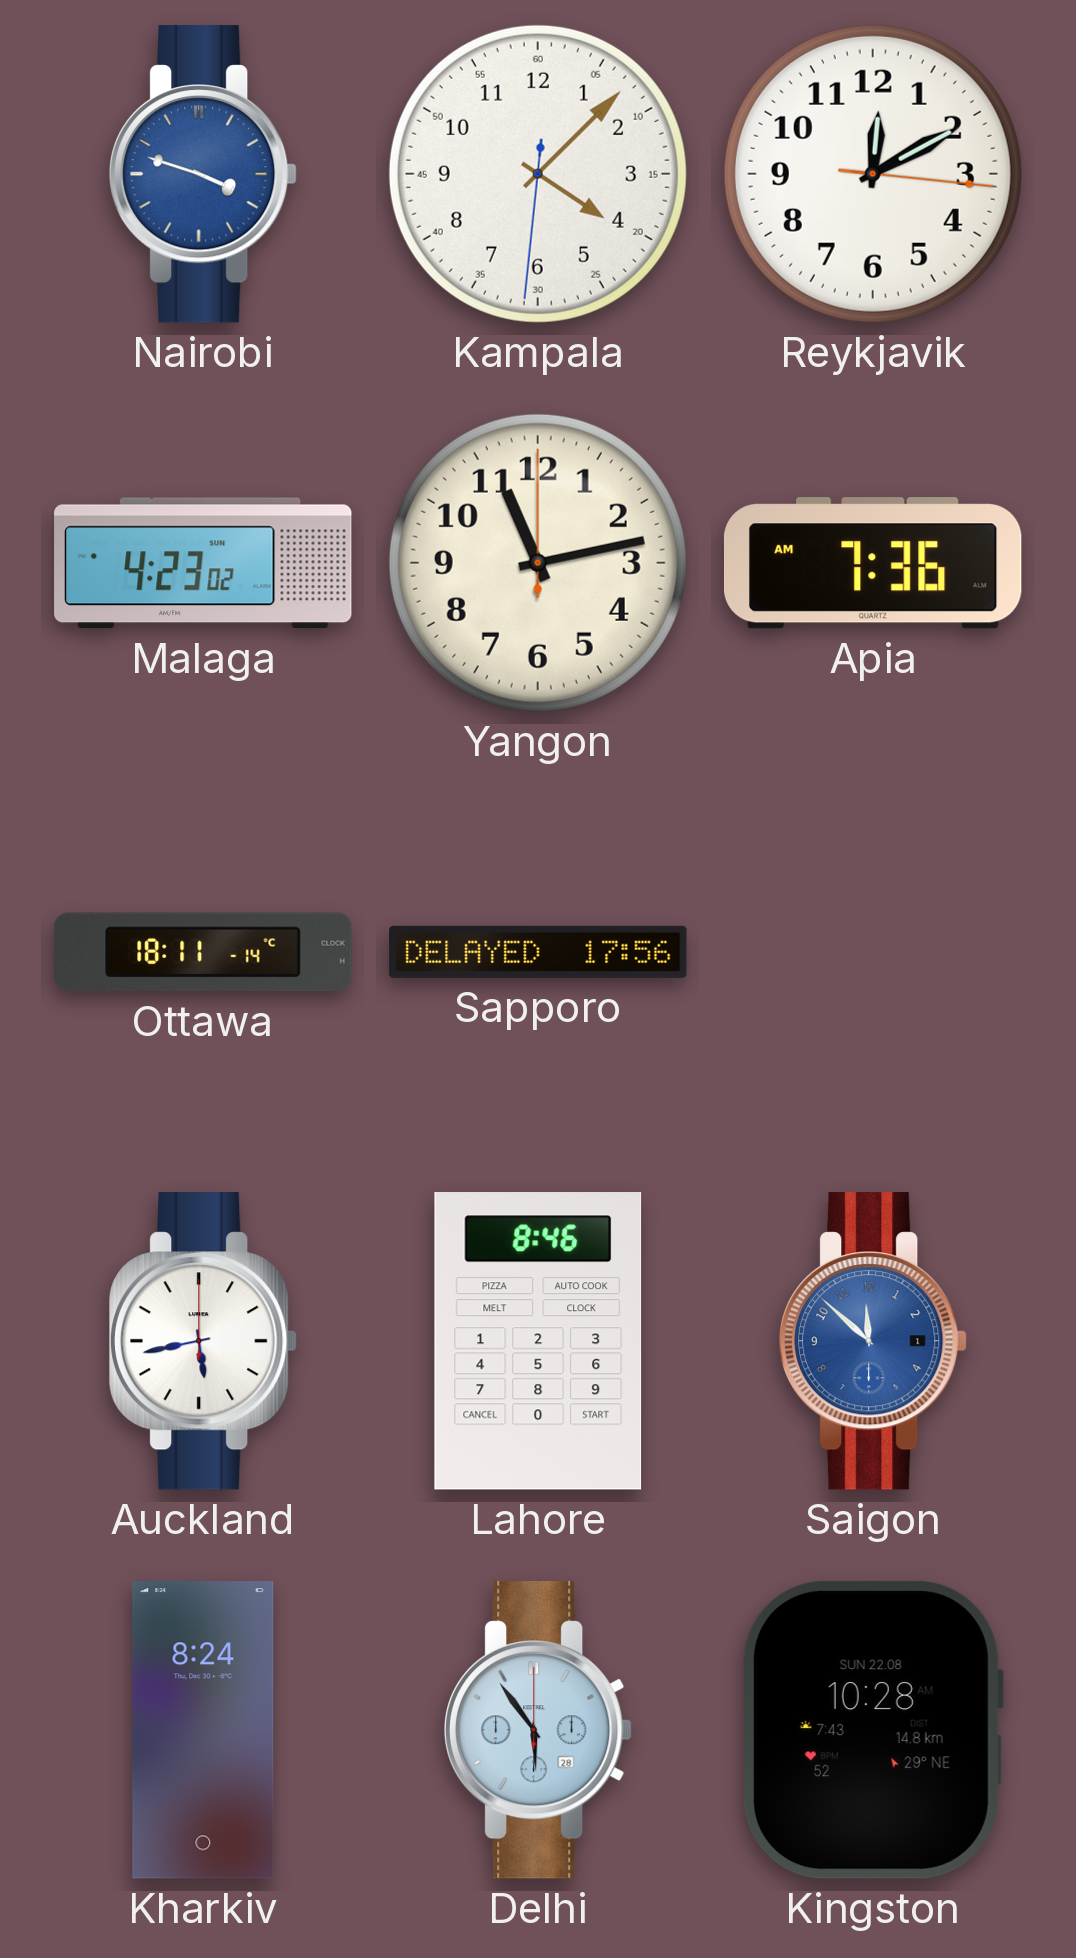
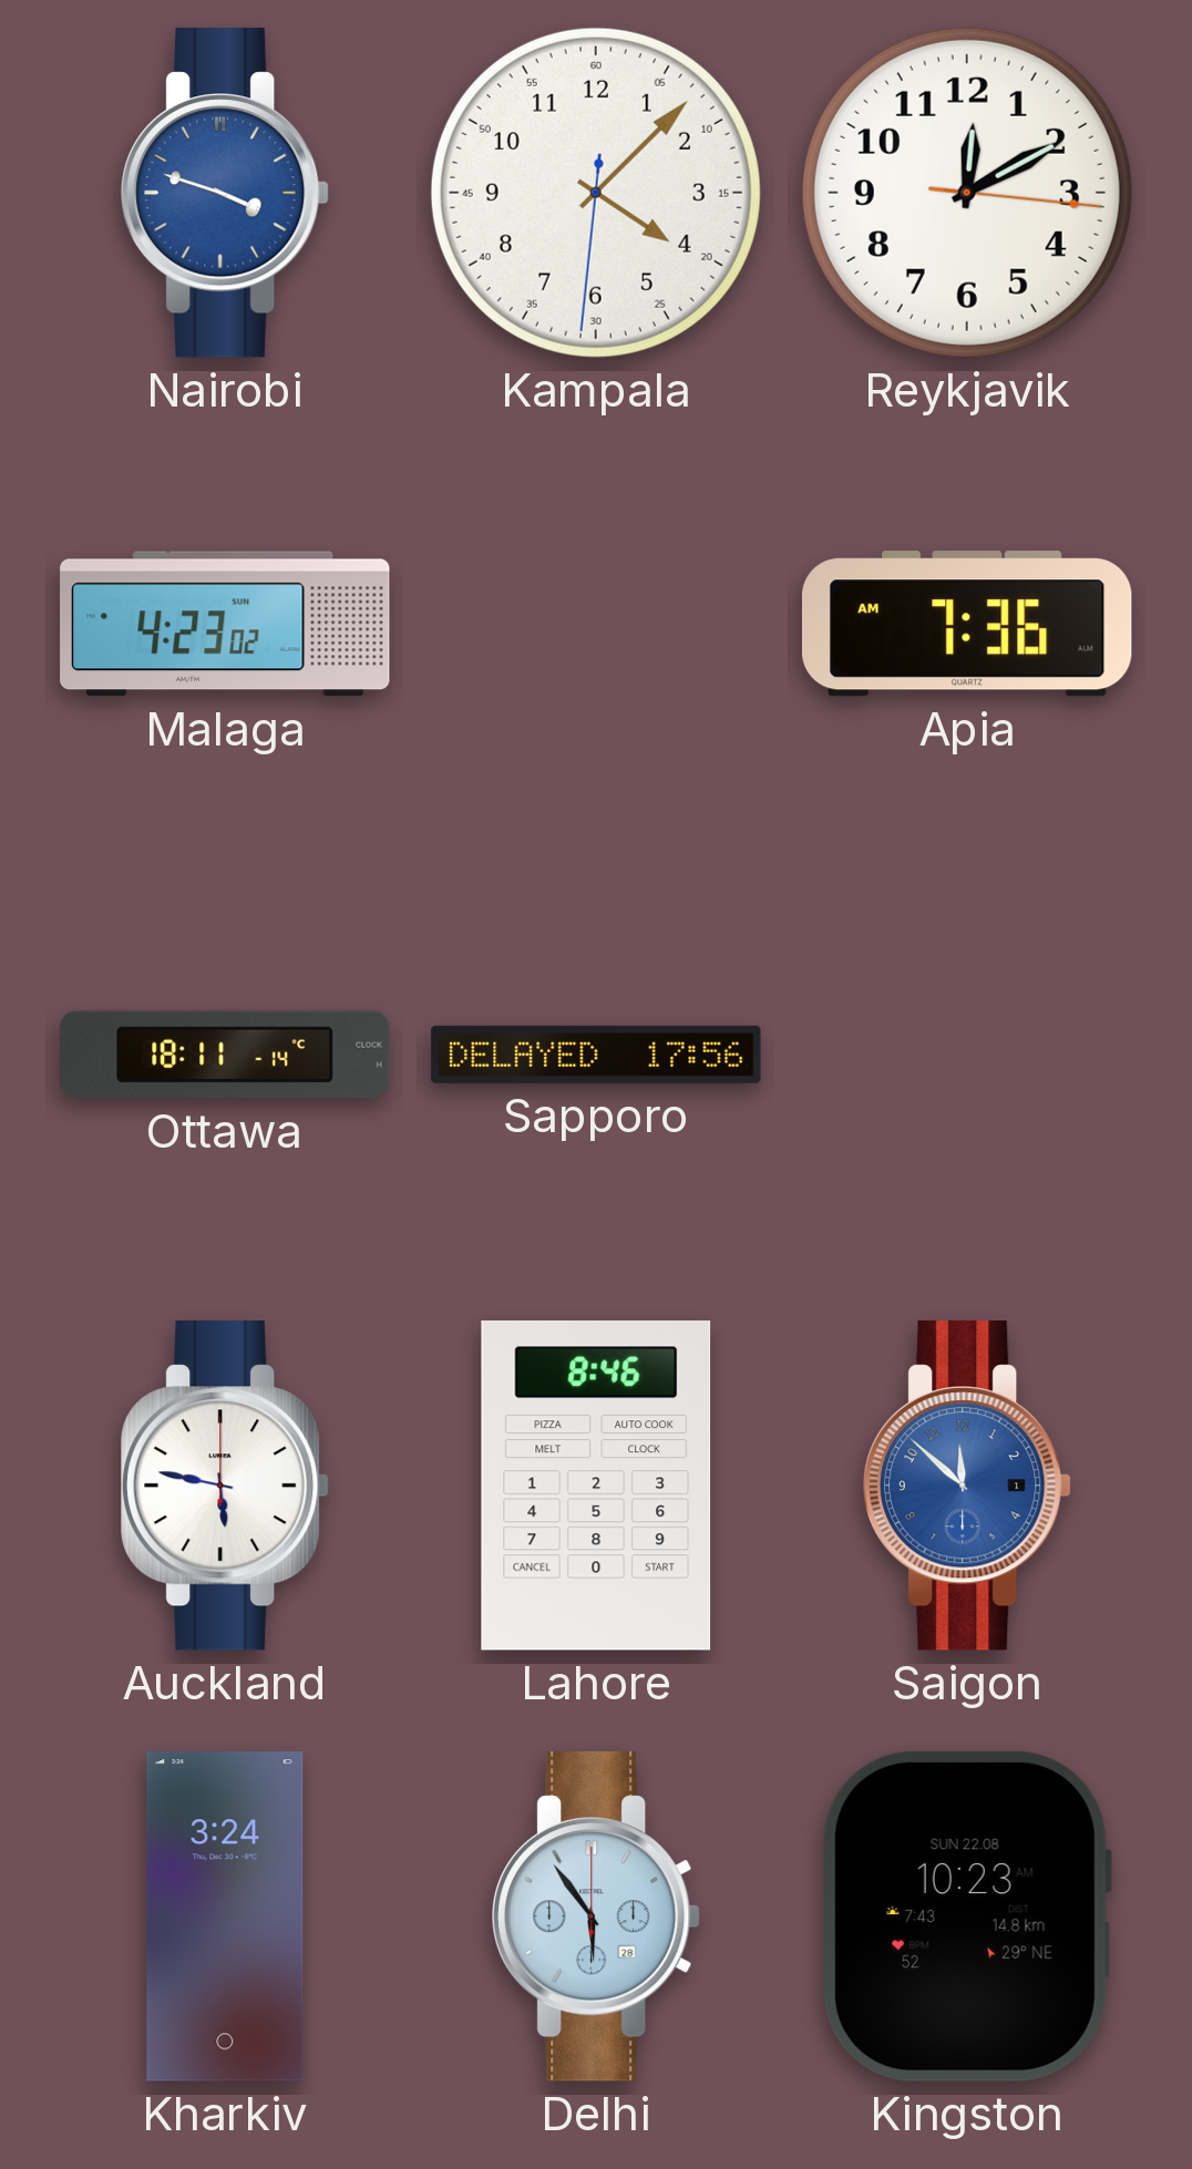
Yangon: 11:13 -> none
Auckland: 5:43 -> 5:47
Kharkiv: 8:24 -> 3:24
Kingston: 10:28 -> 10:23
